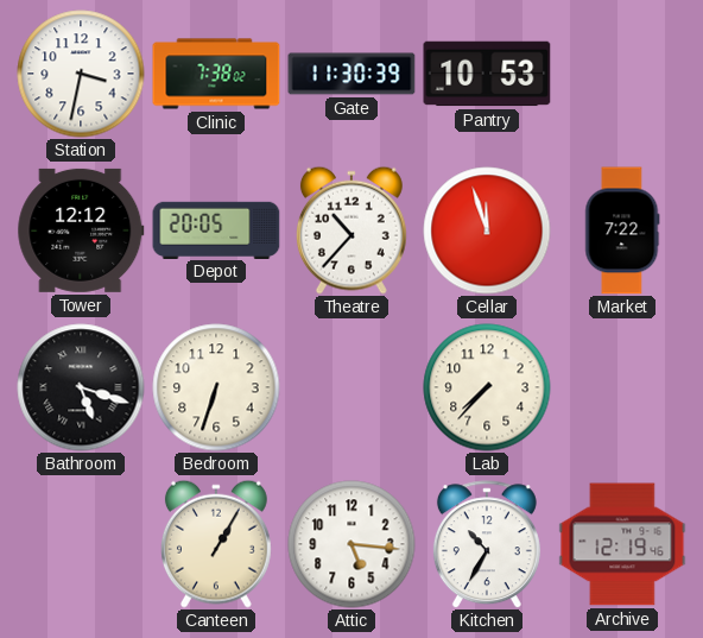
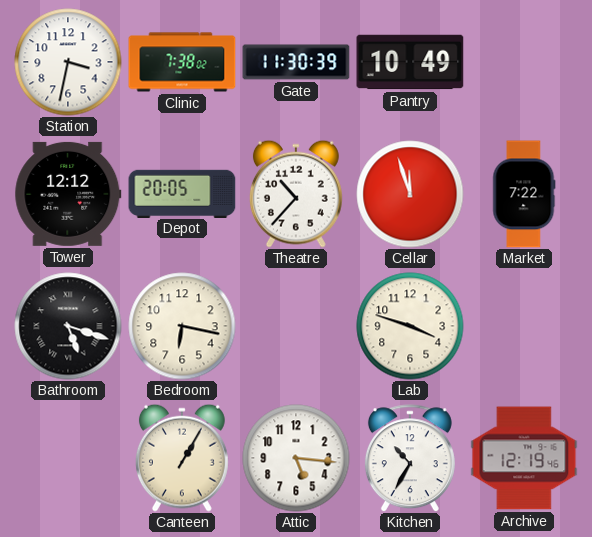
Pantry: 10:53 -> 10:49
Bedroom: 6:33 -> 6:17
Lab: 7:37 -> 3:48
